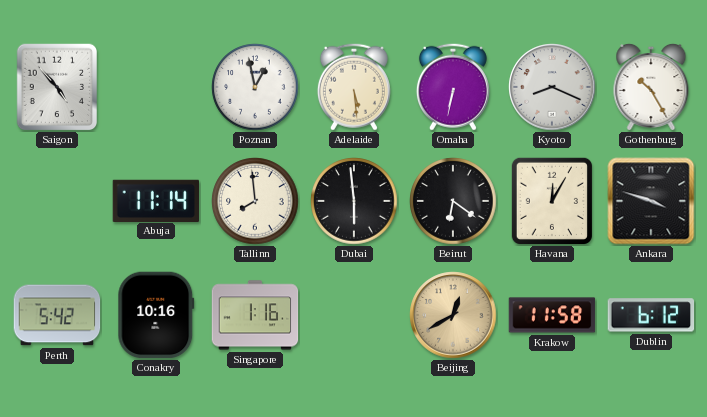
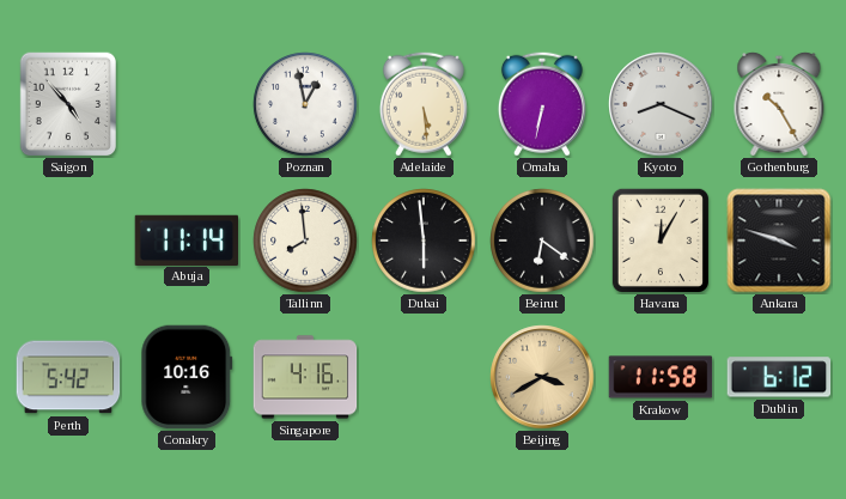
Singapore: 1:16 -> 4:16
Beijing: 12:40 -> 3:40
